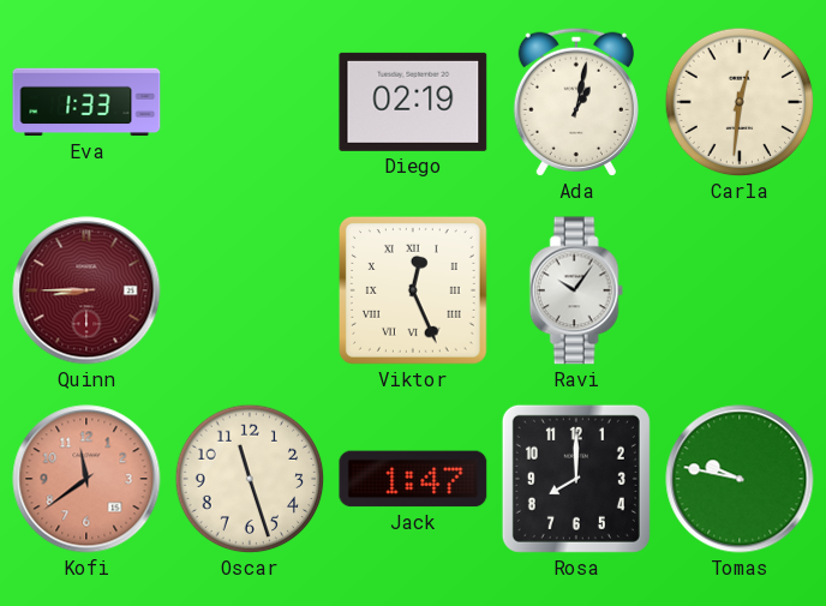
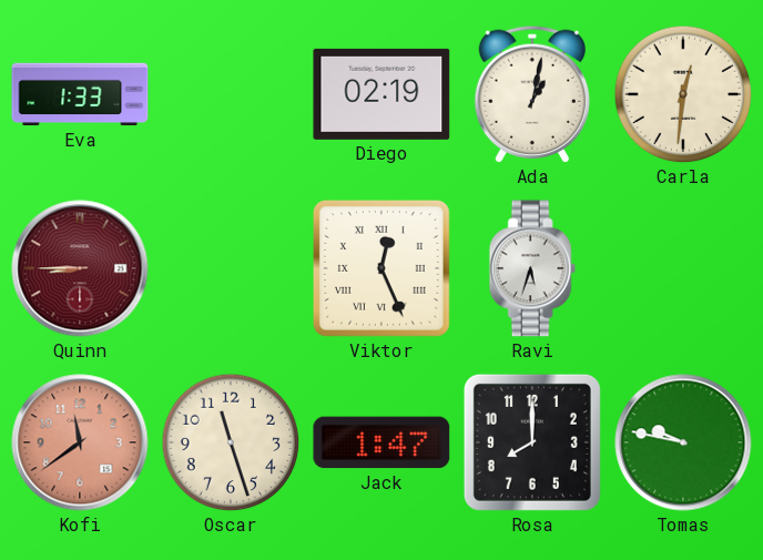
Ravi: 10:06 -> 5:33
